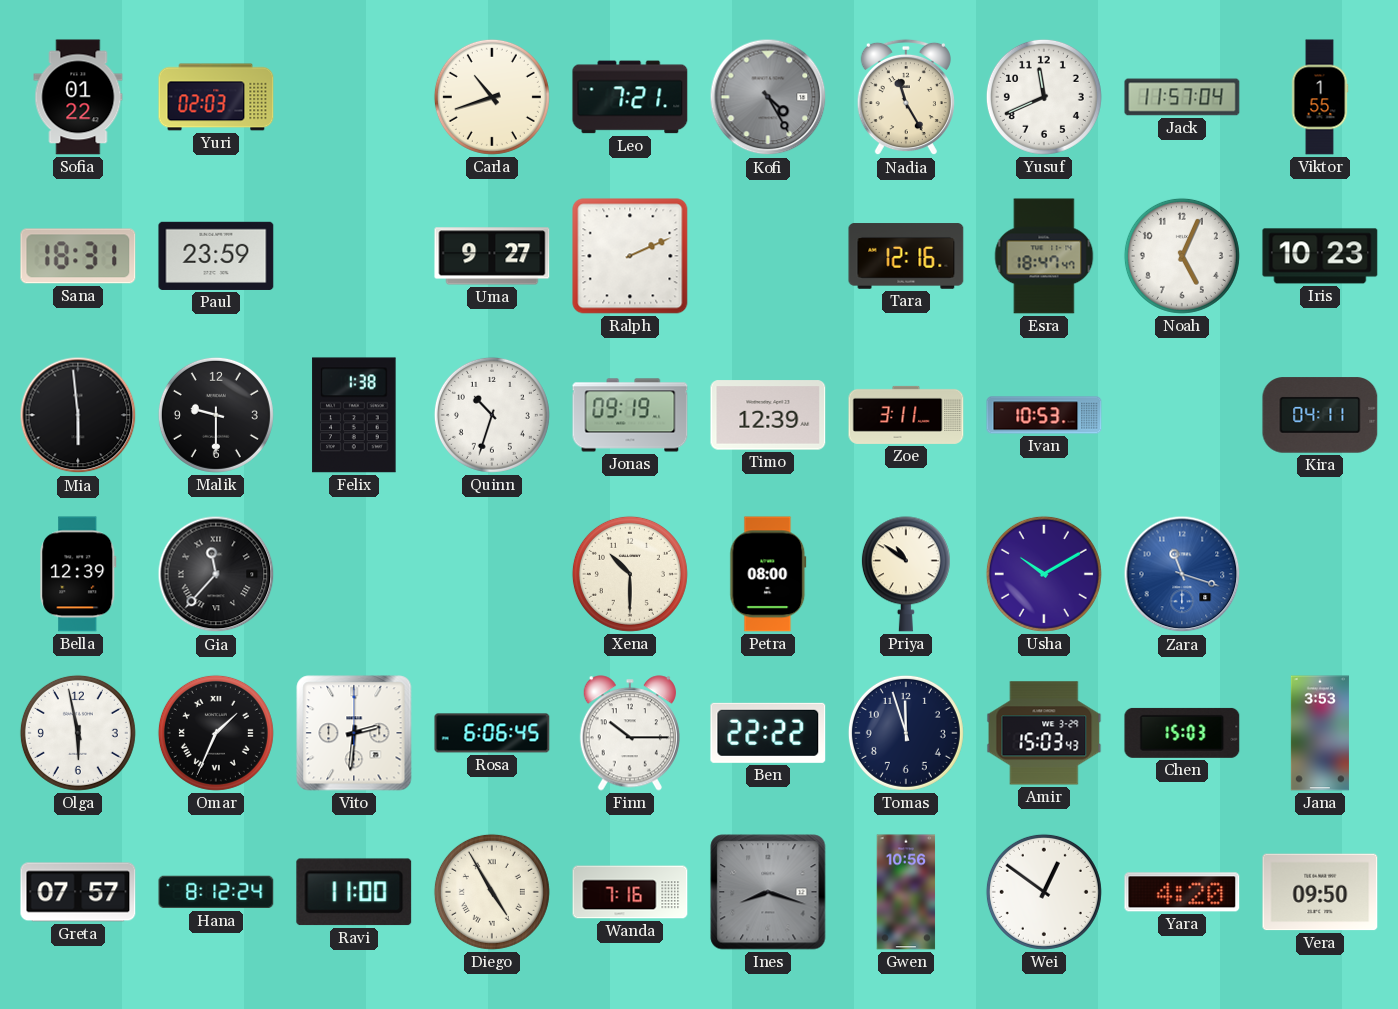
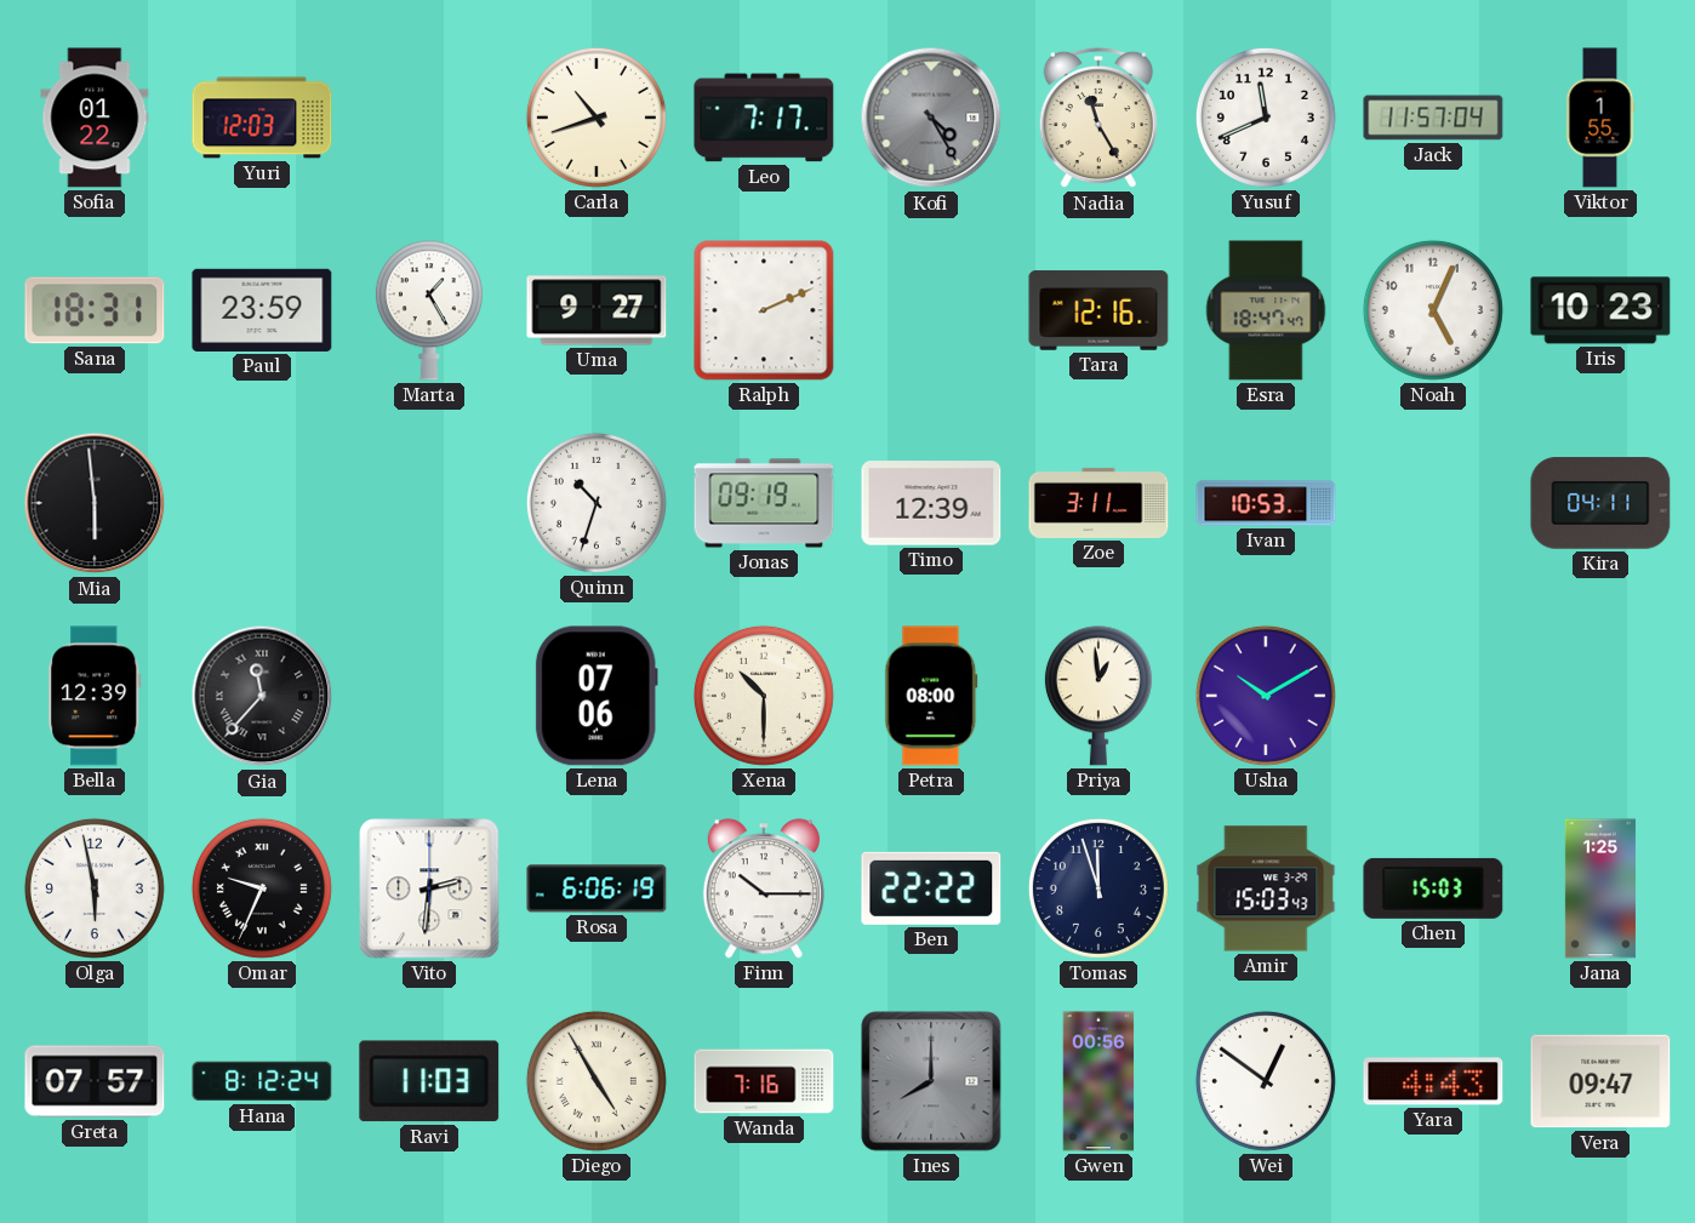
Yuri: 02:03 -> 12:03
Leo: 7:21 -> 7:17
Marta: none -> 1:25
Malik: 9:30 -> none
Felix: 1:38 -> none
Lena: none -> 07:06
Priya: 10:51 -> 12:59
Zara: 11:18 -> none
Omar: 1:34 -> 9:34
Rosa: 6:06:45 -> 6:06:19
Jana: 3:53 -> 1:25
Ravi: 11:00 -> 11:03
Ines: 8:18 -> 8:00
Gwen: 10:56 -> 00:56
Yara: 4:20 -> 4:43
Vera: 09:50 -> 09:47
